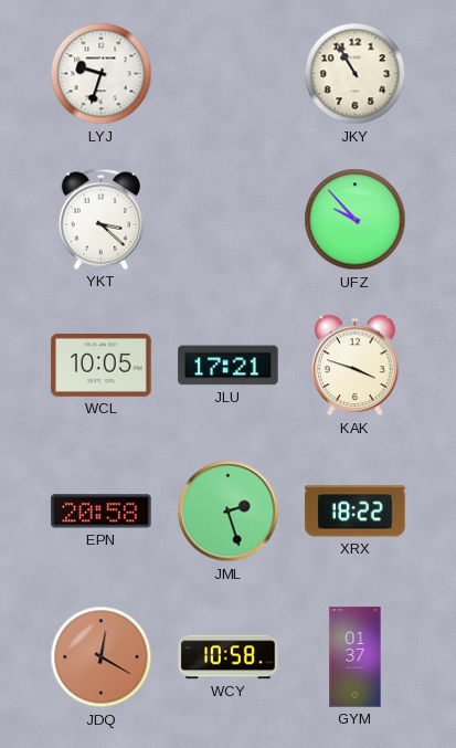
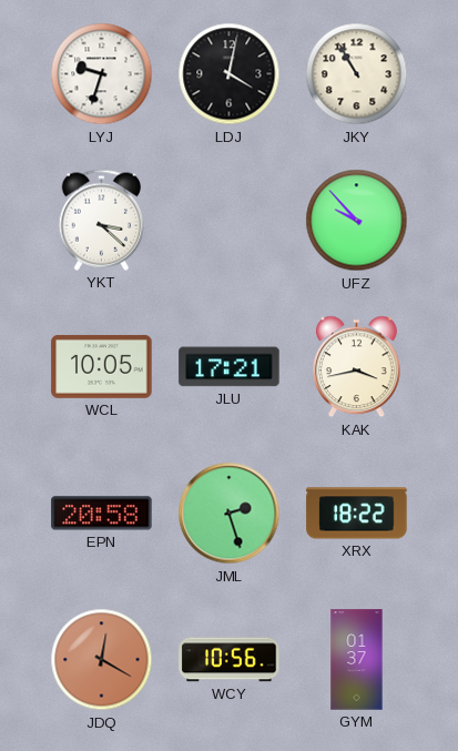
LDJ: none -> 4:02
KAK: 3:48 -> 3:43
WCY: 10:58 -> 10:56
